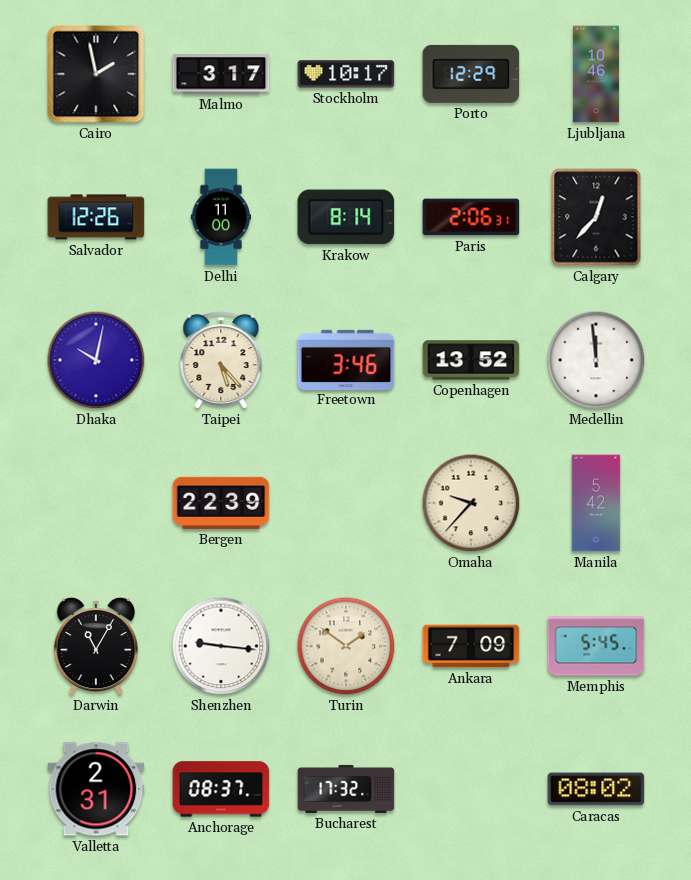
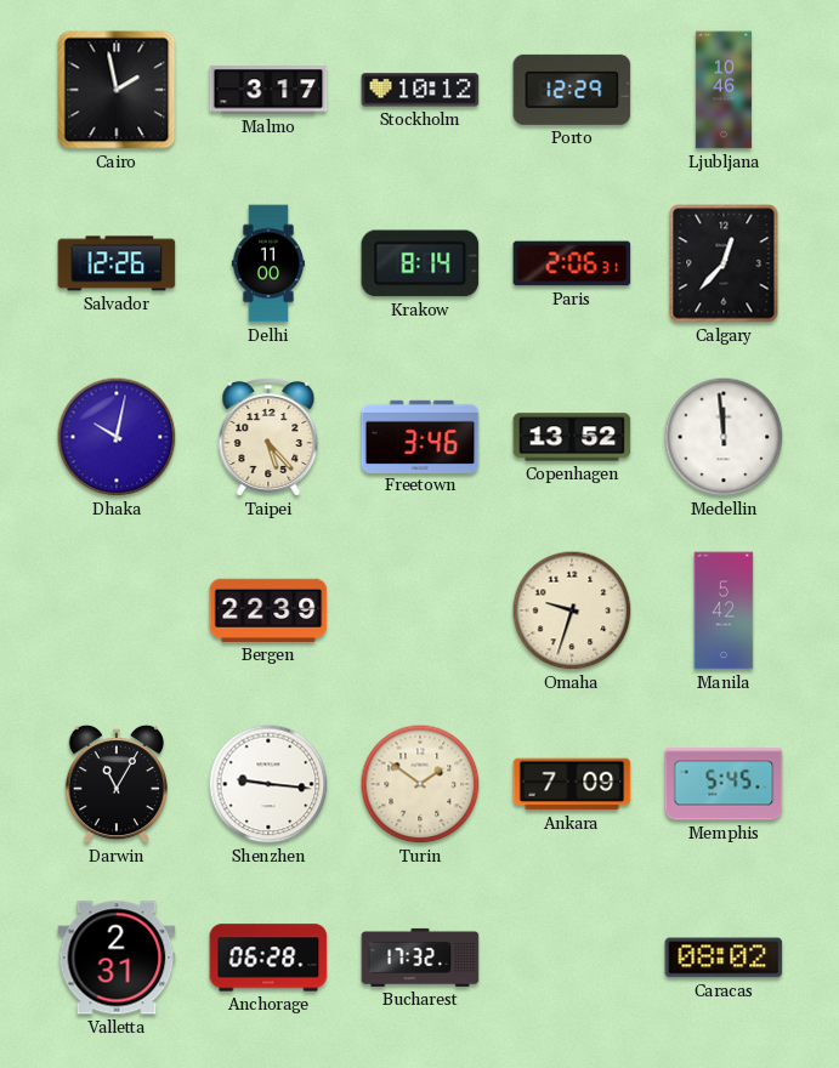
Stockholm: 10:17 -> 10:12
Omaha: 9:37 -> 9:33
Anchorage: 08:37 -> 06:28
